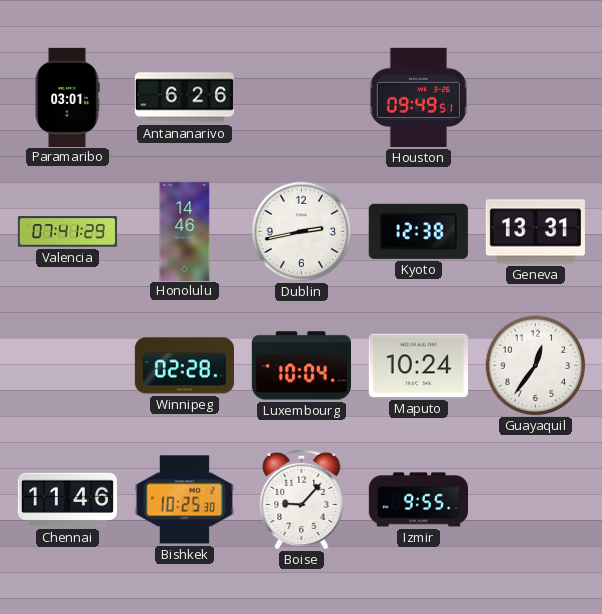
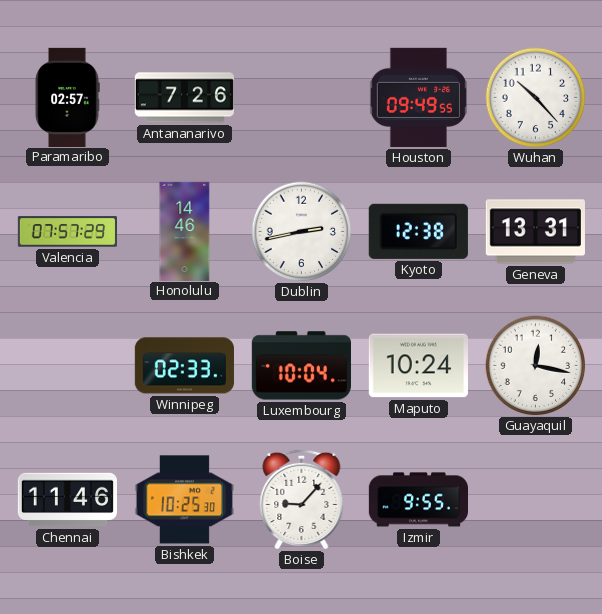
Paramaribo: 03:01 -> 02:57
Antananarivo: 6:26 -> 7:26
Houston: 09:49:51 -> 09:49:55
Wuhan: none -> 10:23
Valencia: 07:41 -> 07:57
Winnipeg: 02:28 -> 02:33
Guayaquil: 12:36 -> 12:17
